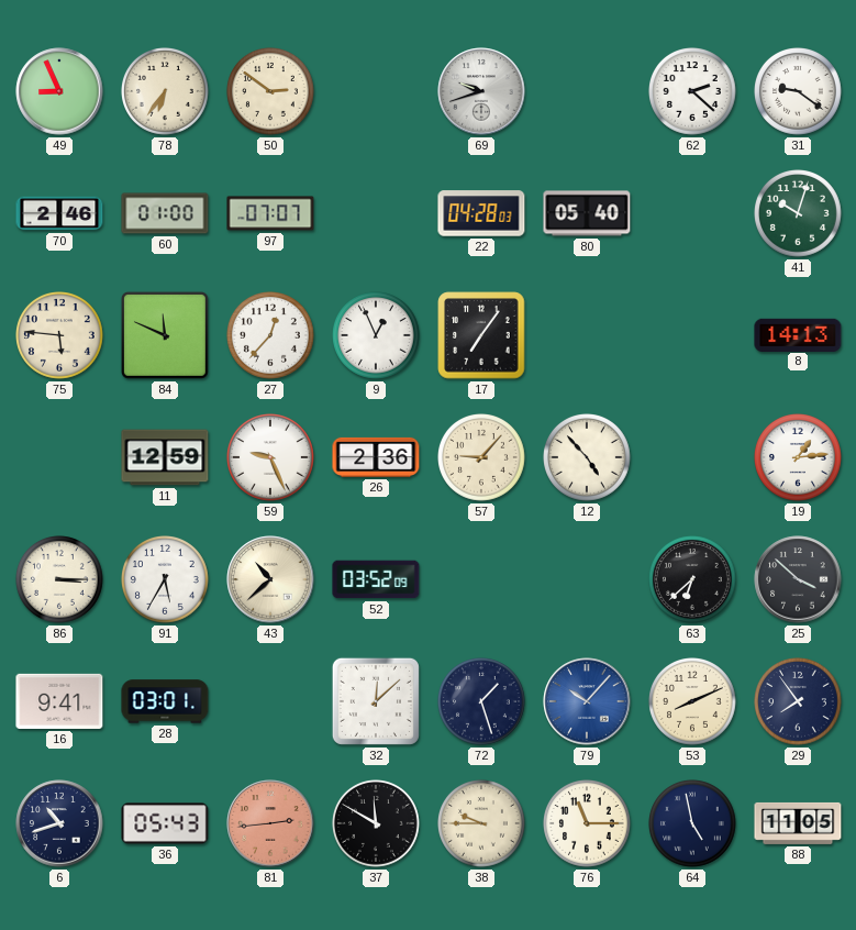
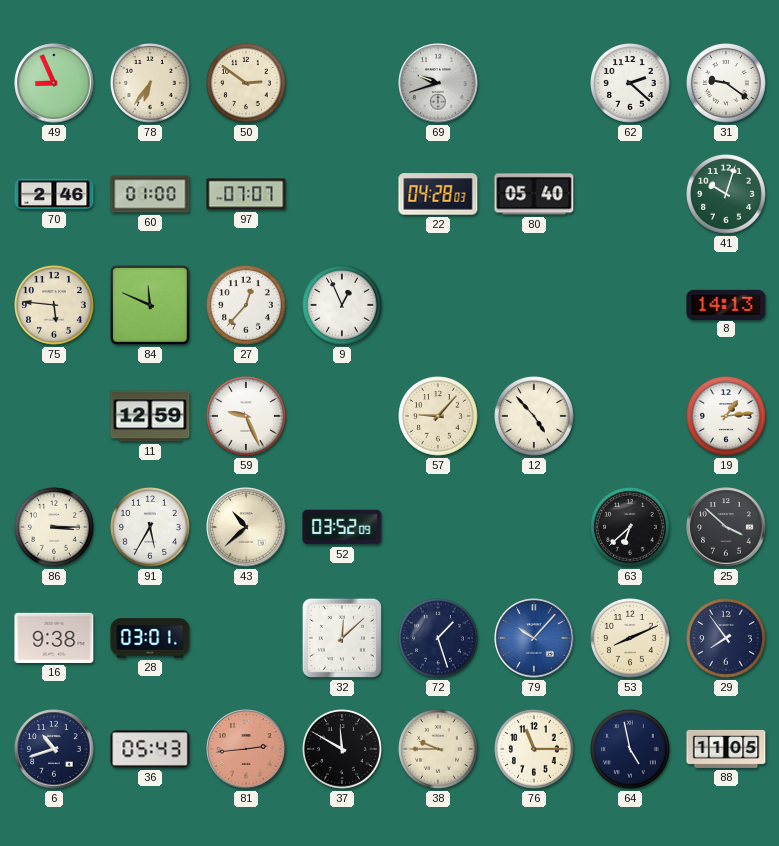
17: 7:06 -> none
26: 2:36 -> none
16: 9:41 -> 9:38
